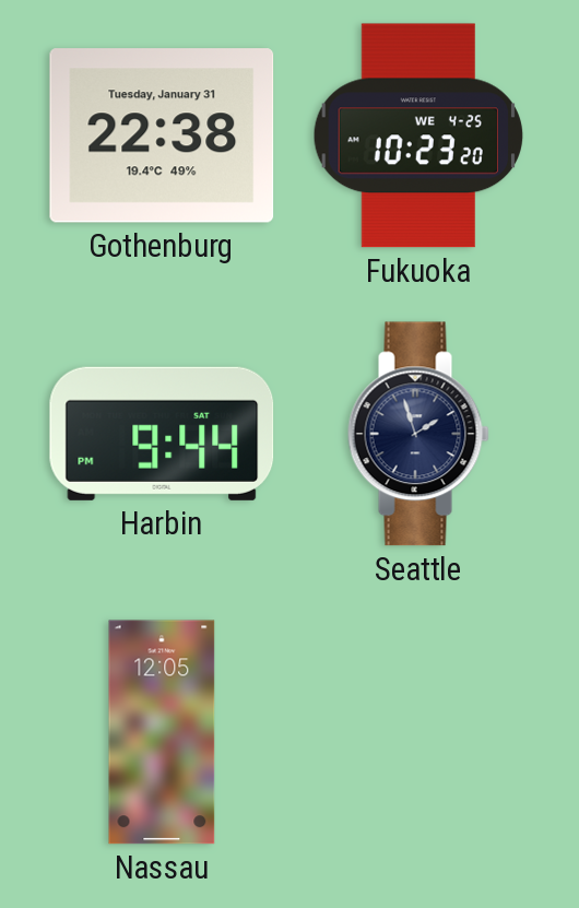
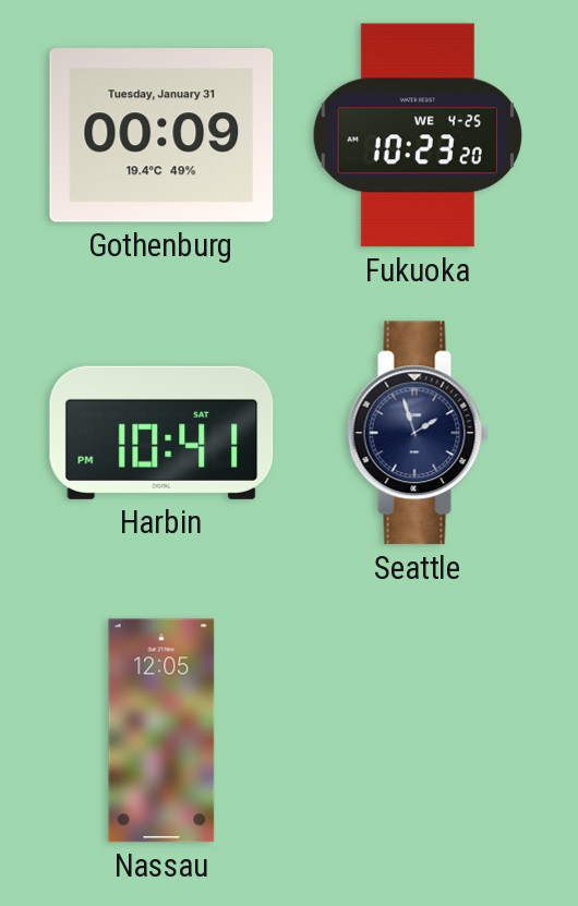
Gothenburg: 22:38 -> 00:09
Harbin: 9:44 -> 10:41
